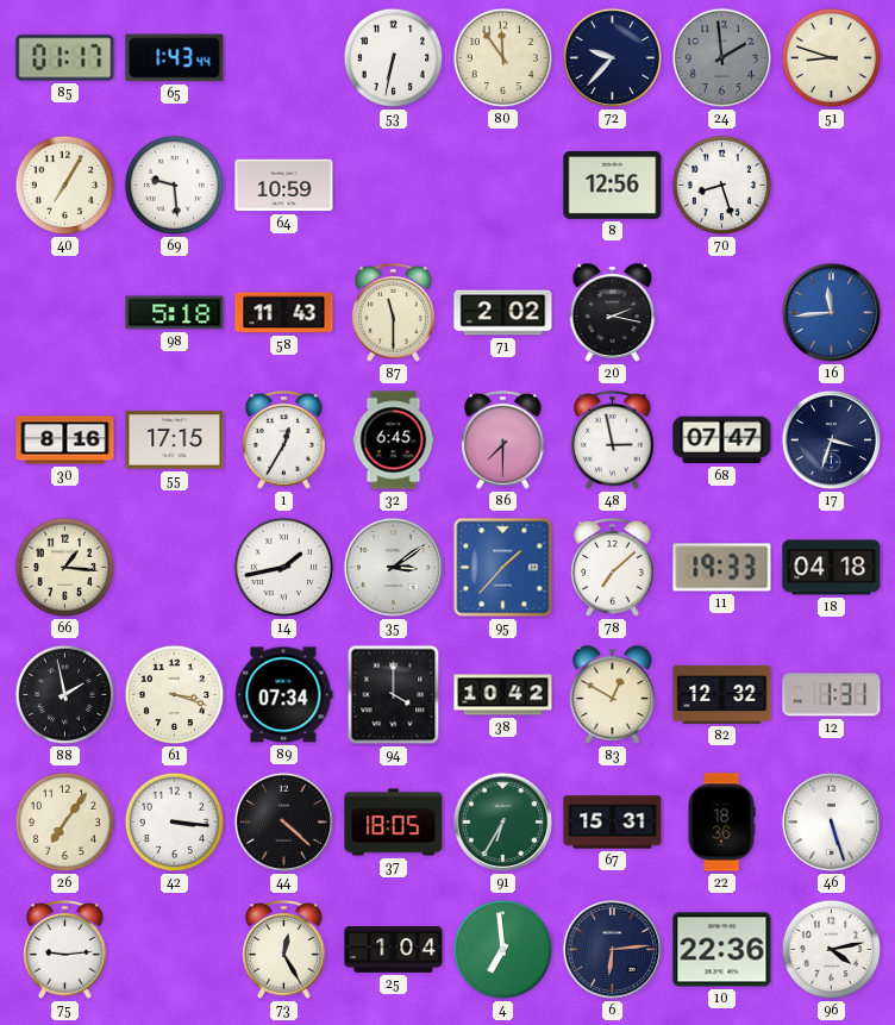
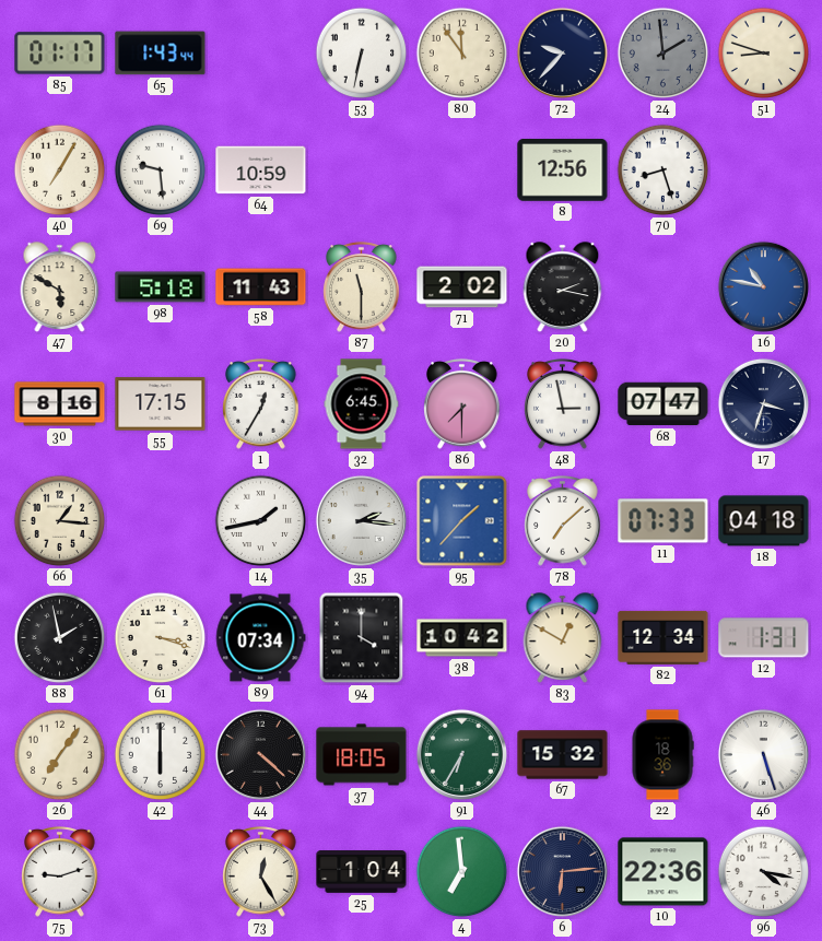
47: none -> 5:50
16: 11:44 -> 10:47
35: 3:09 -> 2:16
11: 19:33 -> 07:33
82: 12:32 -> 12:34
42: 3:16 -> 6:00
67: 15:31 -> 15:32
75: 9:14 -> 9:12
96: 4:13 -> 4:17
